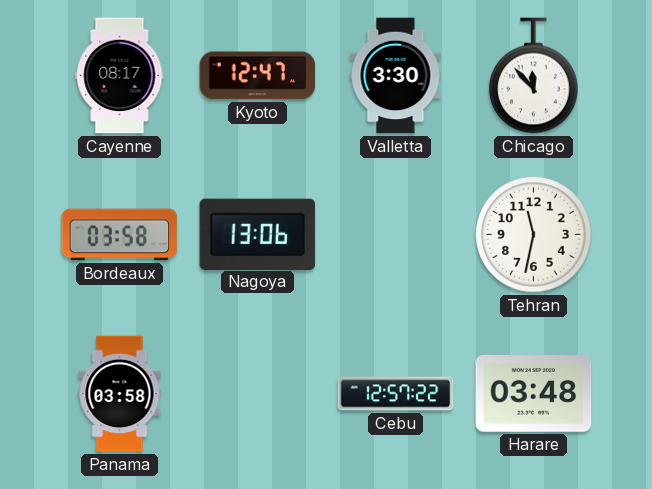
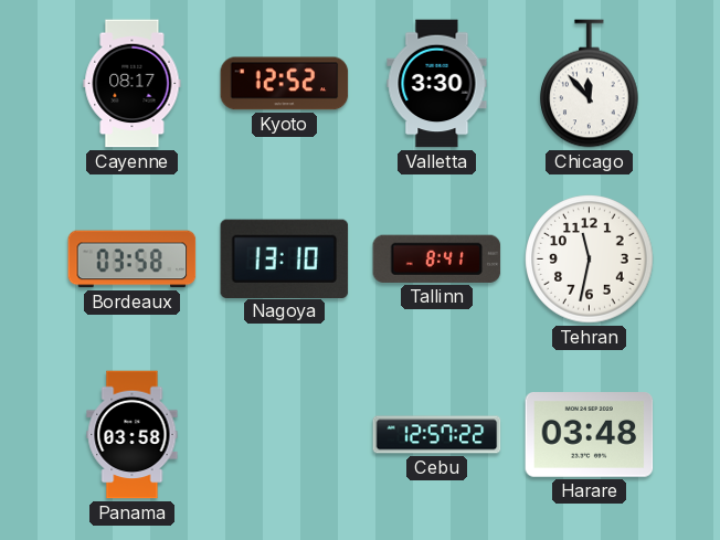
Kyoto: 12:47 -> 12:52
Nagoya: 13:06 -> 13:10
Tallinn: none -> 8:41
